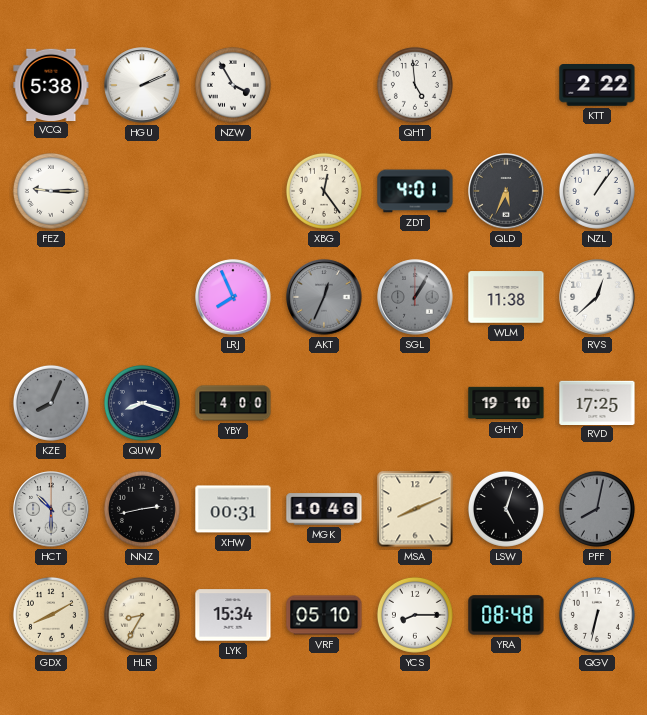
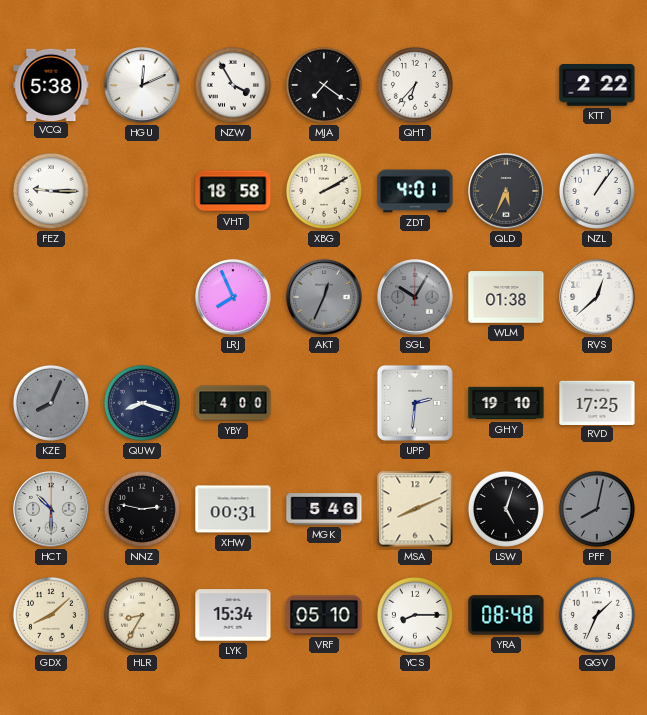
HGU: 2:11 -> 12:11
MJA: none -> 7:21
QHT: 4:59 -> 6:37
VHT: none -> 18:58
XBG: 12:24 -> 2:10
SGL: 1:05 -> 10:05
WLM: 11:38 -> 01:38
UPP: none -> 2:31
NNZ: 2:43 -> 2:47
MGK: 10:46 -> 5:46
GDX: 8:10 -> 8:08
QGV: 6:32 -> 1:34
